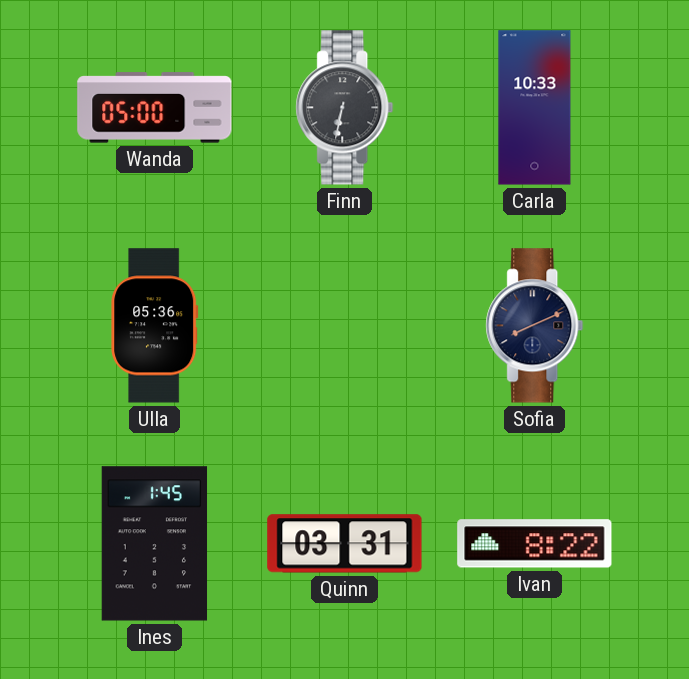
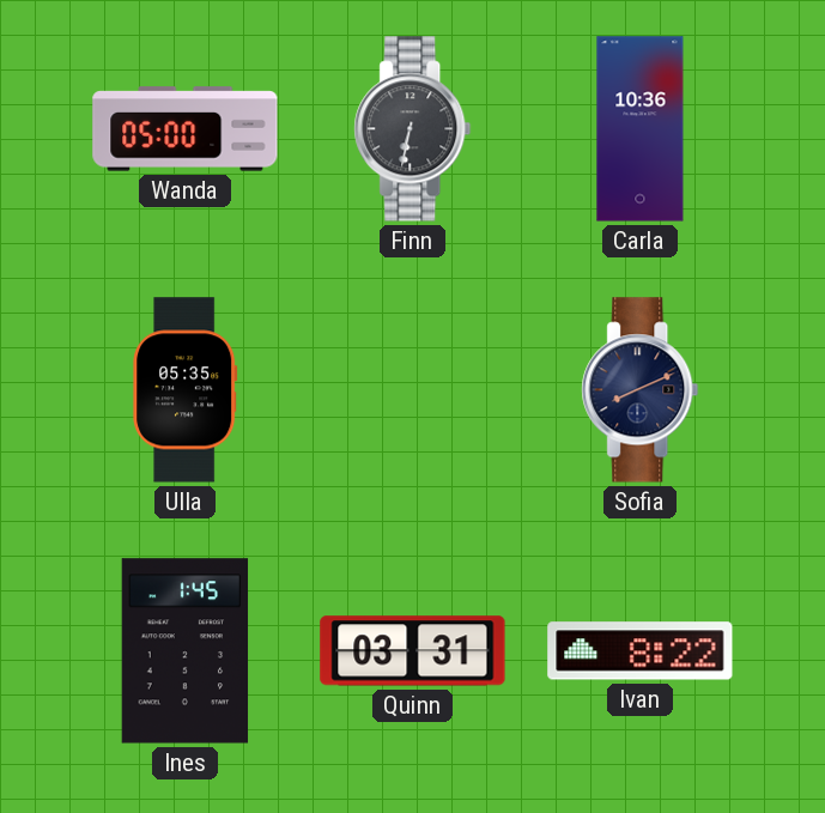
Carla: 10:33 -> 10:36
Ulla: 05:36 -> 05:35
